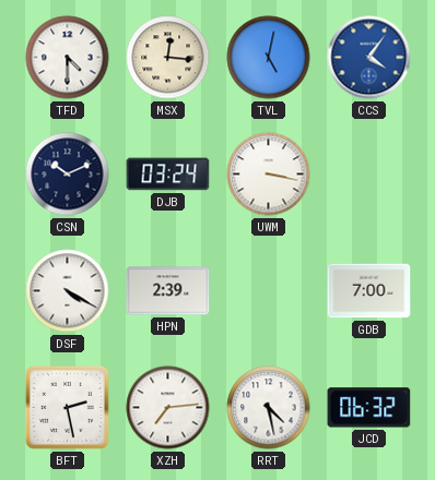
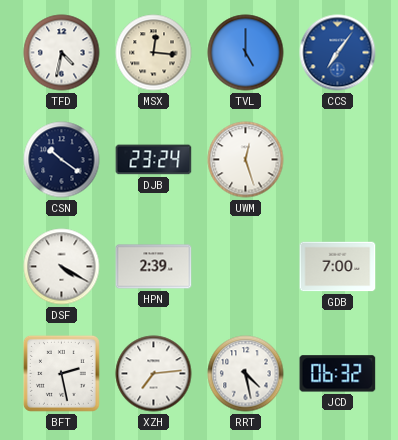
TFD: 4:30 -> 4:32
TVL: 5:02 -> 5:00
CCS: 4:06 -> 7:06
CSN: 10:11 -> 10:21
DJB: 03:24 -> 23:24
UWM: 3:17 -> 12:27
